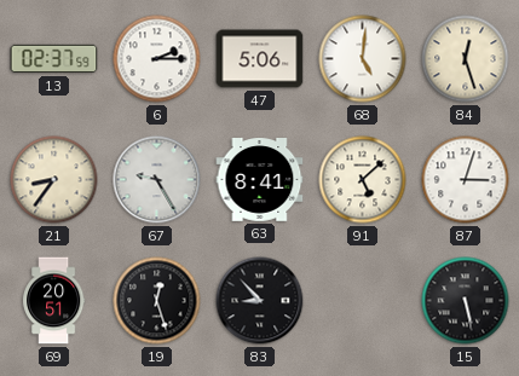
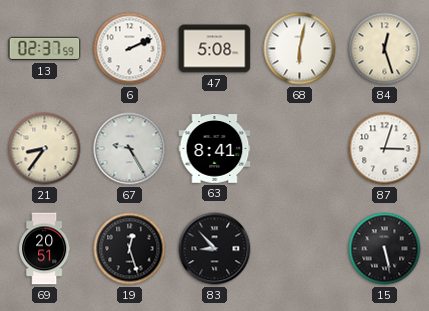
6: 2:15 -> 2:11
47: 5:06 -> 5:08
68: 5:01 -> 6:02
91: 5:08 -> none
